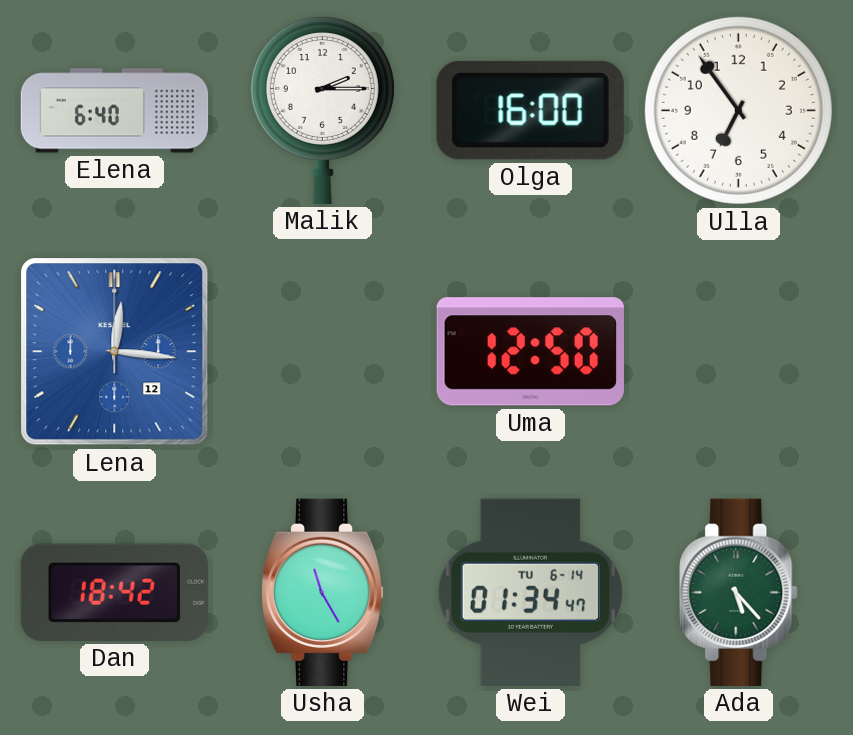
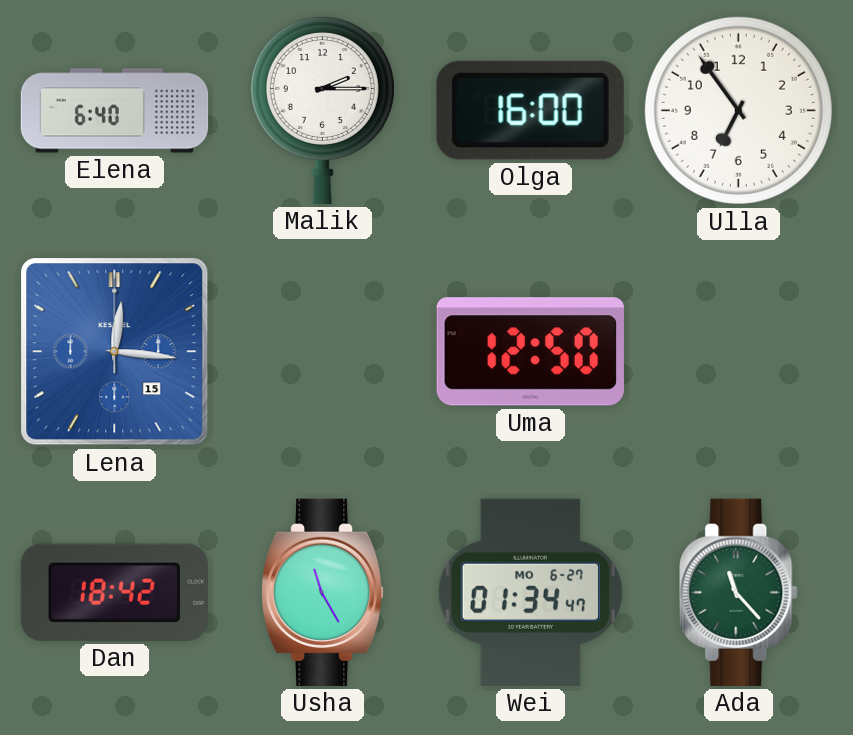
Lena date: 12 -> 15
Wei date: TU 6-14 -> MO 6-27
Ada: 5:23 -> 11:23
